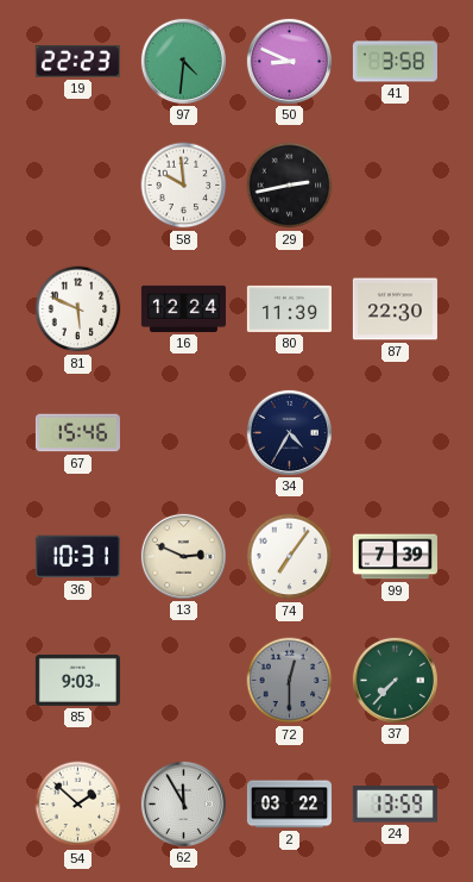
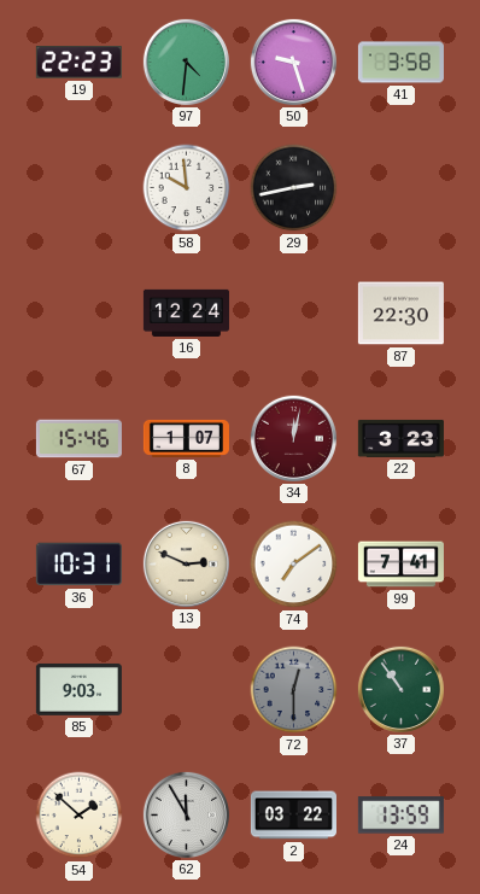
50: 8:49 -> 9:27
81: 5:49 -> none
80: 11:39 -> none
8: none -> 1:07
34: 4:35 -> 12:02
34 dial: navy -> burgundy
22: none -> 3:23
74: 7:06 -> 7:09
99: 7:39 -> 7:41
37: 7:37 -> 10:54
